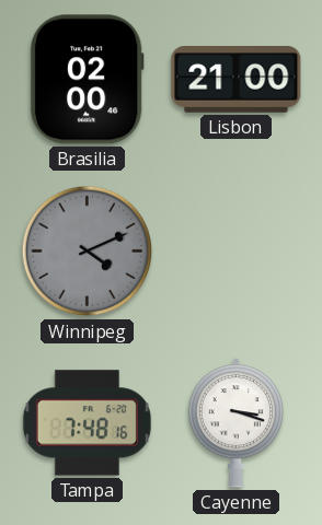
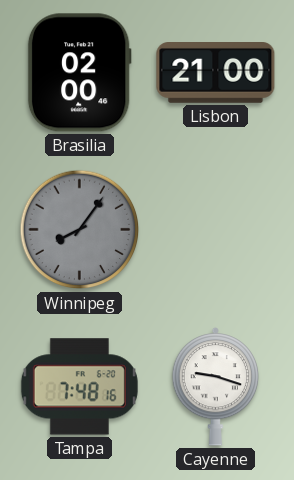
Winnipeg: 4:11 -> 8:06
Cayenne: 3:18 -> 9:18
